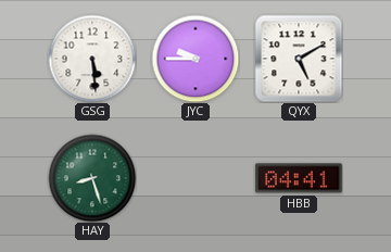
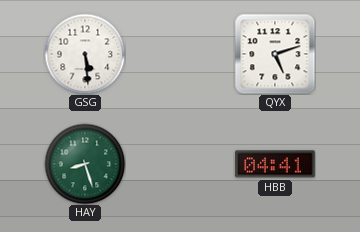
JYC: 9:45 -> none
QYX: 5:10 -> 5:12
